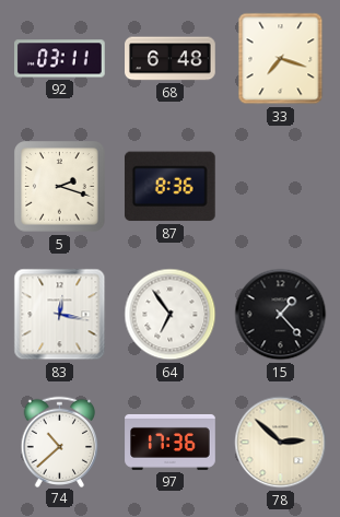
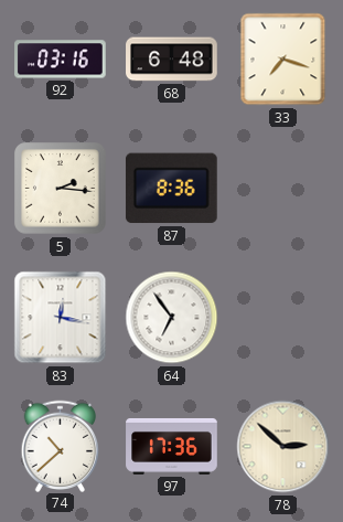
92: 03:11 -> 03:16
5: 2:18 -> 2:16
15: 1:23 -> none
